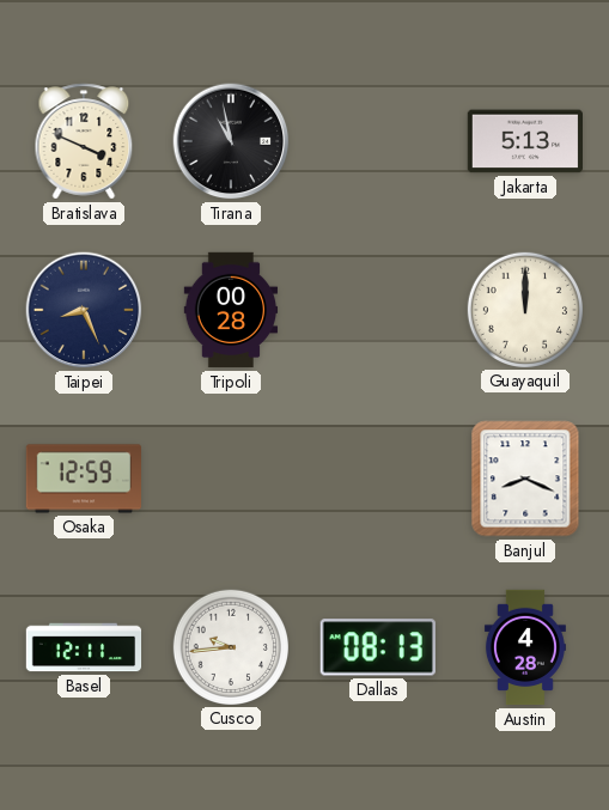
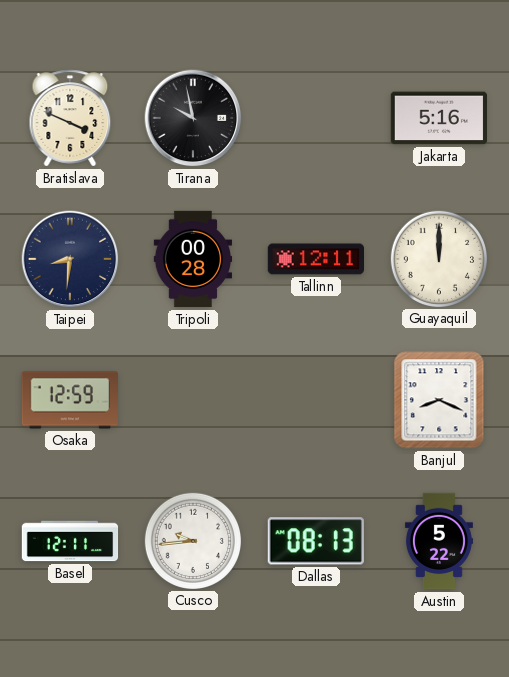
Tirana: 10:58 -> 9:58
Jakarta: 5:13 -> 5:16
Taipei: 8:26 -> 8:31
Tallinn: none -> 12:11
Austin: 4:28 -> 5:22
